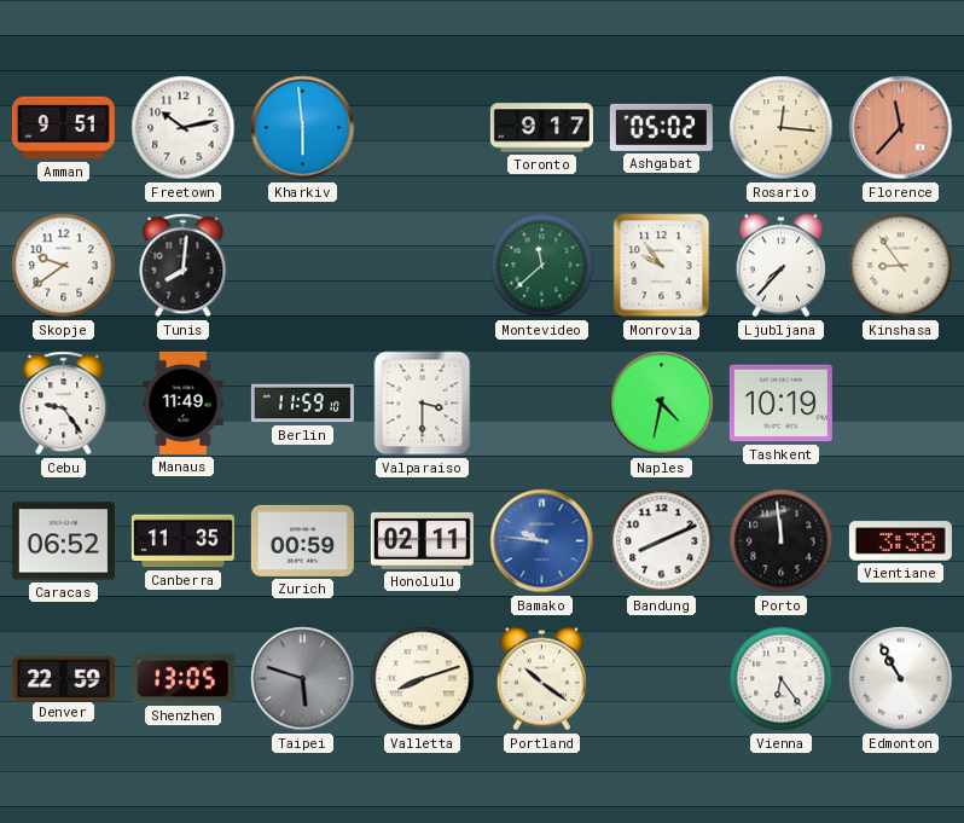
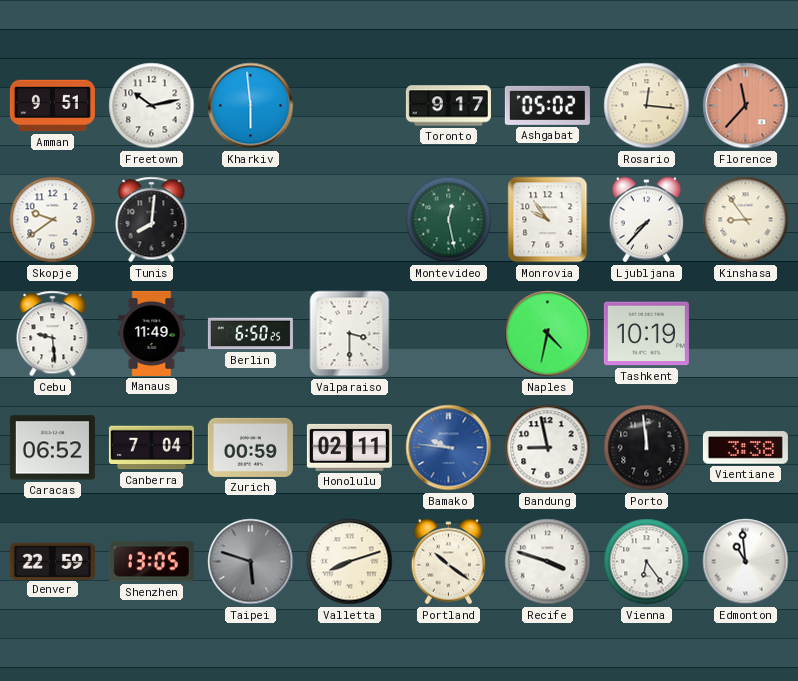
Montevideo: 11:38 -> 12:28
Cebu: 9:24 -> 9:29
Berlin: 11:59 -> 6:50
Canberra: 11:35 -> 7:04
Bandung: 8:11 -> 8:58
Recife: none -> 3:48
Edmonton: 10:55 -> 10:59
